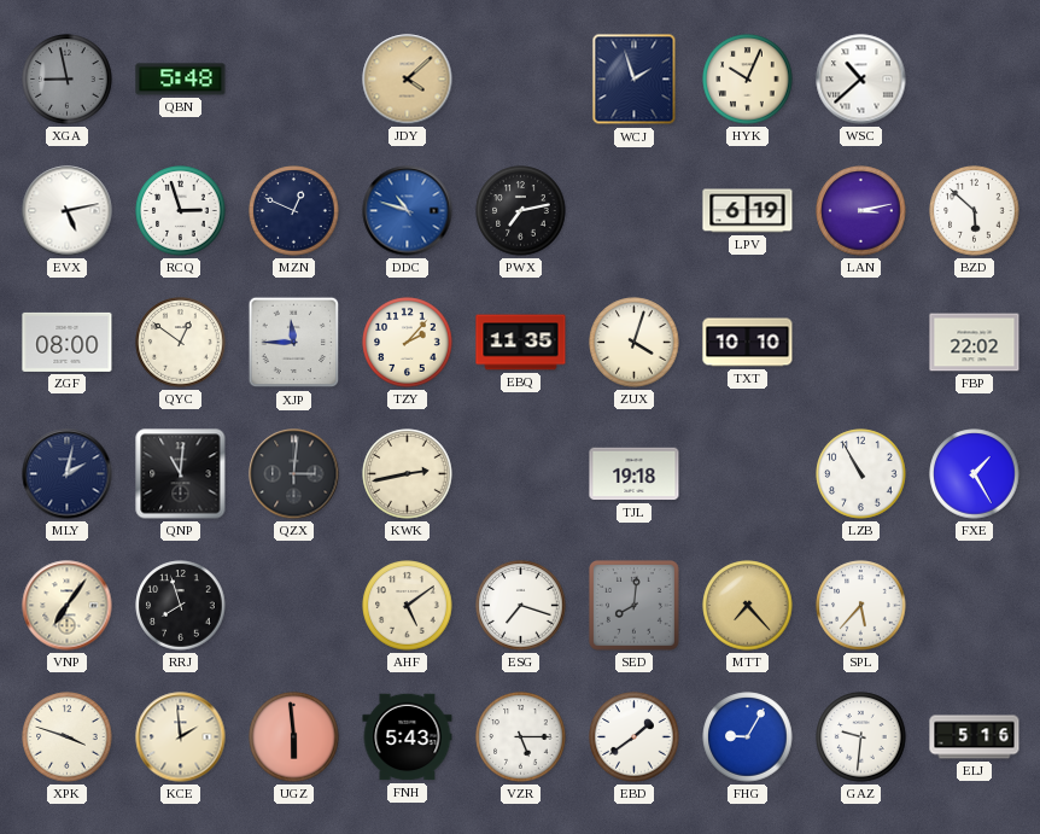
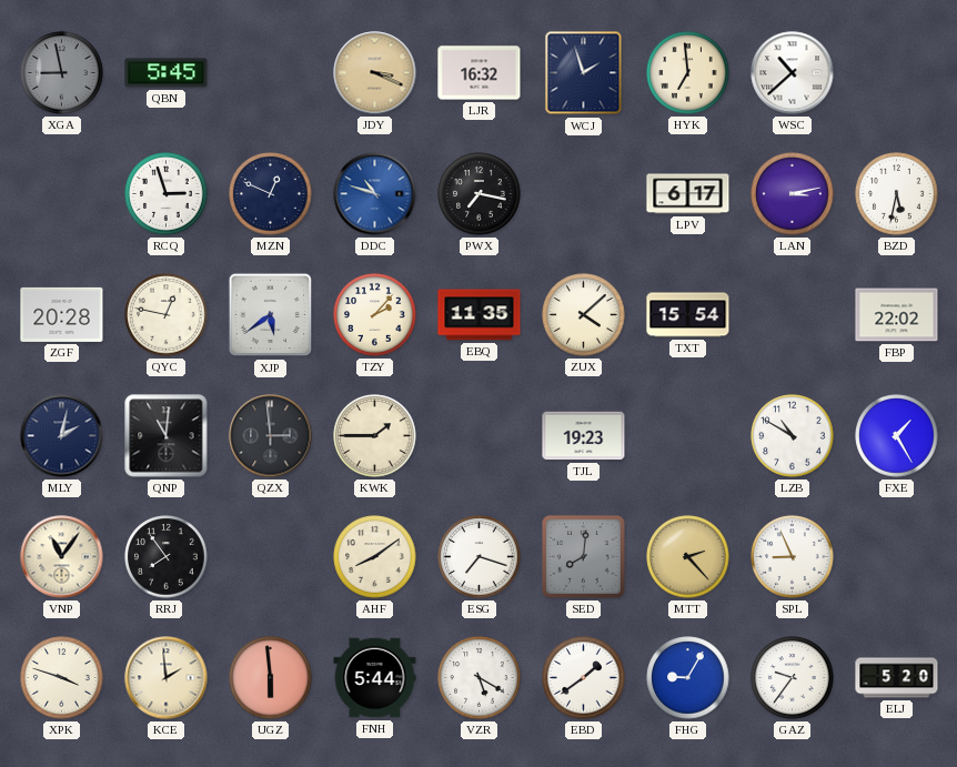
QBN: 5:48 -> 5:45
JDY: 4:08 -> 3:19
LJR: none -> 16:32
HYK: 10:04 -> 6:59
EVX: 5:13 -> none
PWX: 7:13 -> 7:17
LPV: 6:19 -> 6:17
BZD: 5:52 -> 5:32
ZGF: 08:00 -> 20:28
QYC: 12:51 -> 12:47
XJP: 11:45 -> 5:39
ZUX: 4:03 -> 4:08
TXT: 10:10 -> 15:54
QZX: 3:01 -> 2:59
KWK: 2:43 -> 1:45
TJL: 19:18 -> 19:23
LZB: 10:55 -> 10:50
VNP: 7:06 -> 11:06
RRJ: 7:57 -> 7:54
AHF: 5:09 -> 8:09
MTT: 7:23 -> 2:23
SPL: 5:37 -> 8:56
FNH: 5:43 -> 5:44
VZR: 5:15 -> 5:20
GAZ: 9:31 -> 9:36
ELJ: 5:16 -> 5:20
